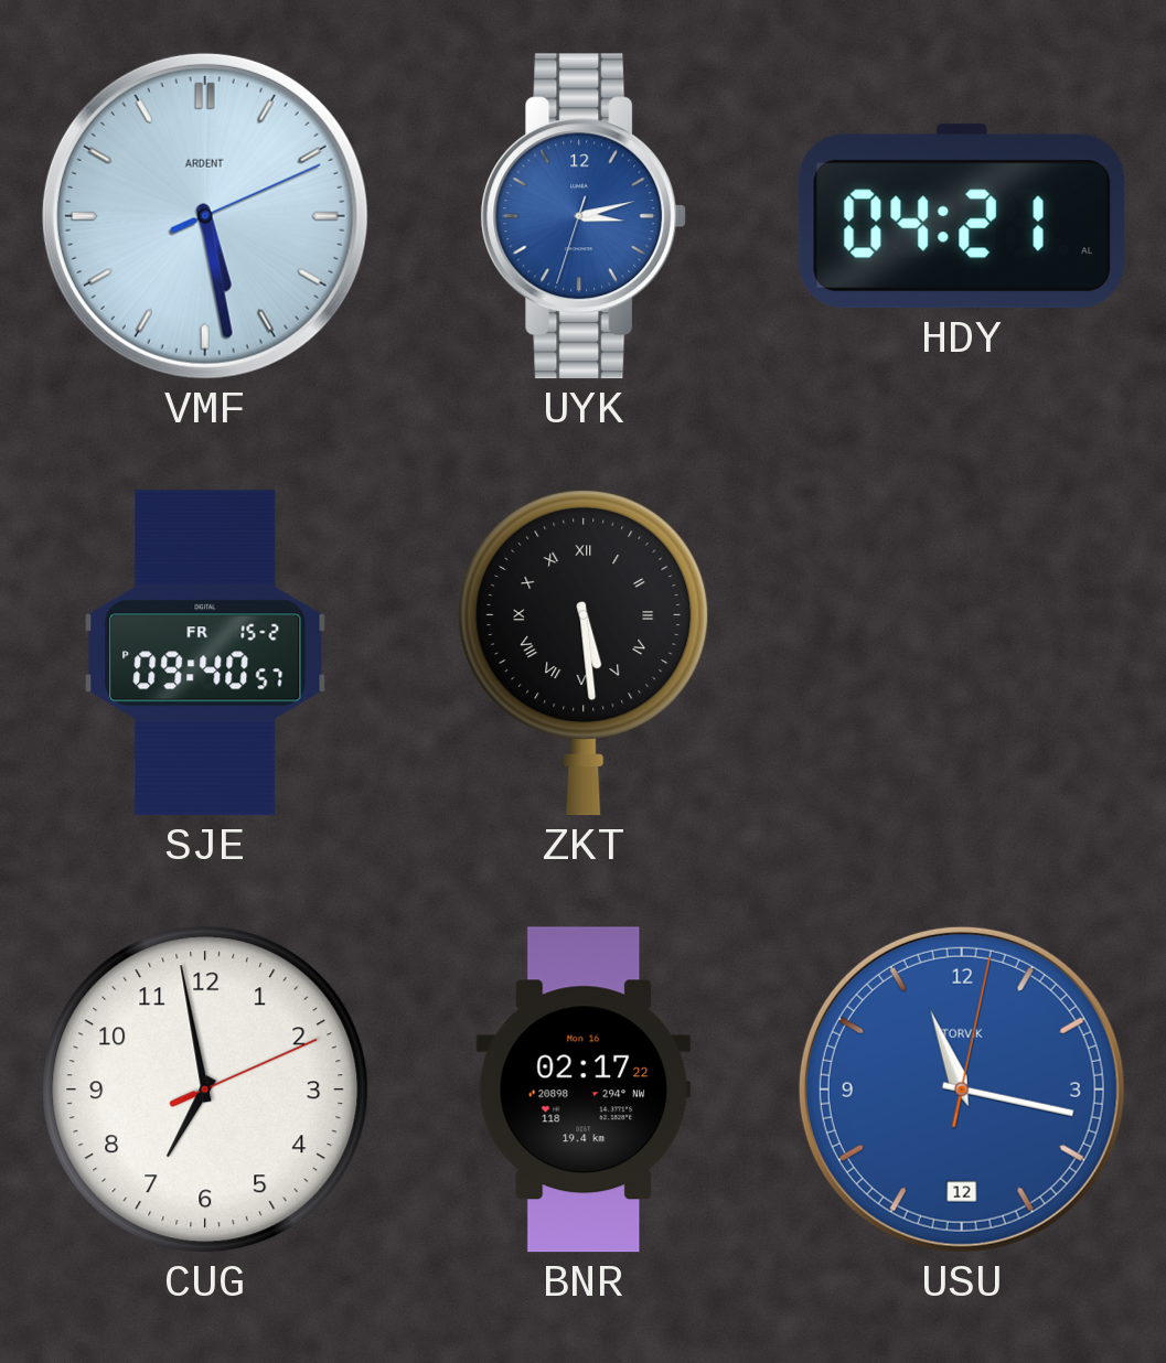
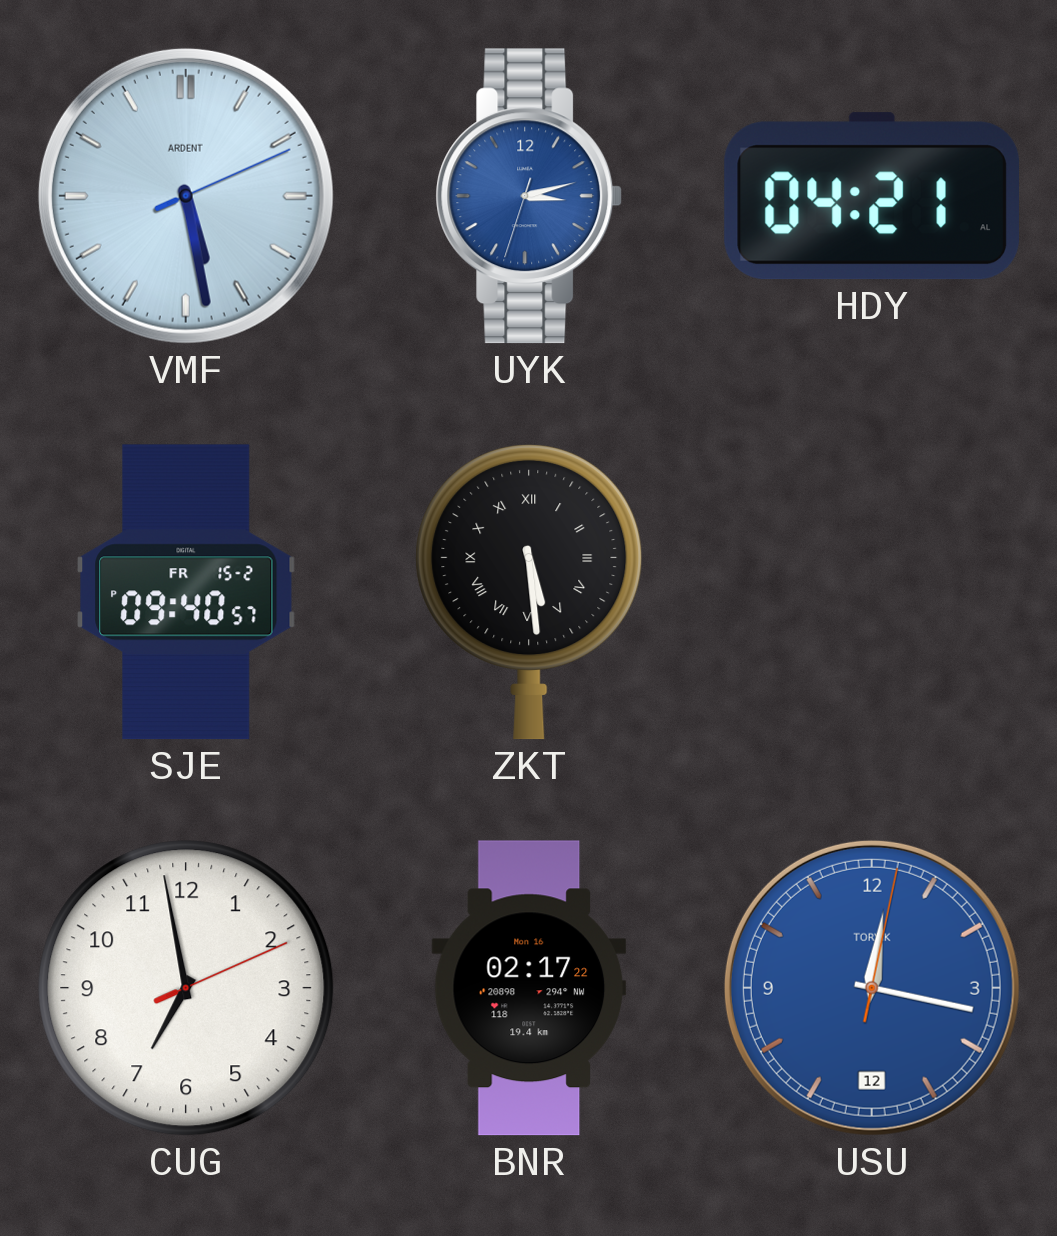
USU: 11:17 -> 12:17
